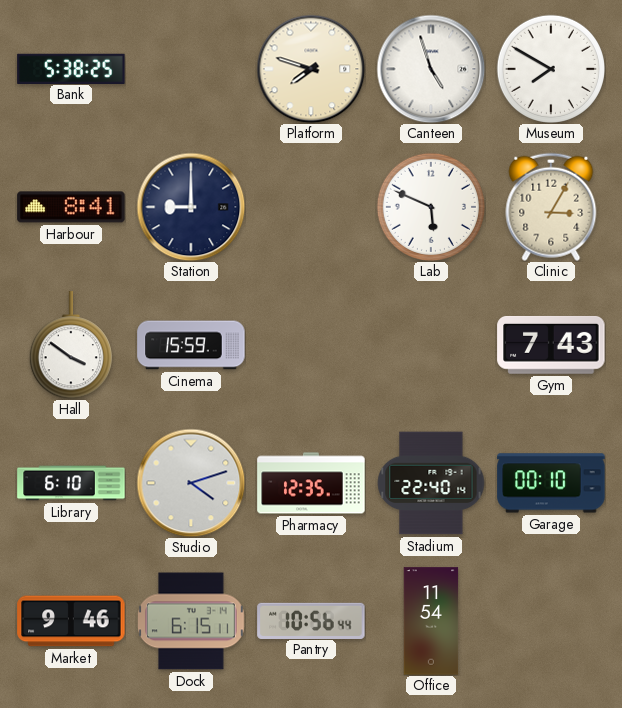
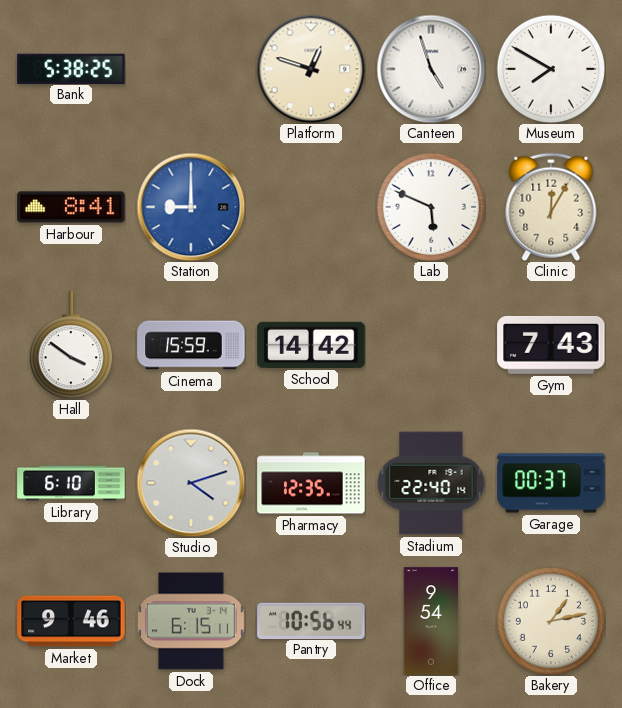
Platform: 7:48 -> 12:48
Station dial: navy -> blue
Clinic: 3:05 -> 12:05
School: none -> 14:42
Garage: 00:10 -> 00:37
Office: 11:54 -> 9:54
Bakery: none -> 1:13
